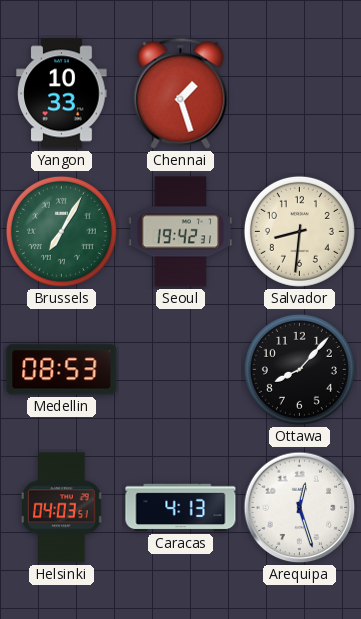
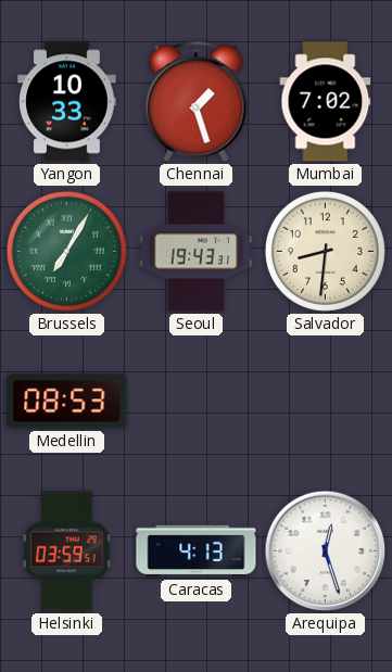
Mumbai: none -> 7:02
Seoul: 19:42 -> 19:43
Ottawa: 8:07 -> none
Helsinki: 04:03 -> 03:59
